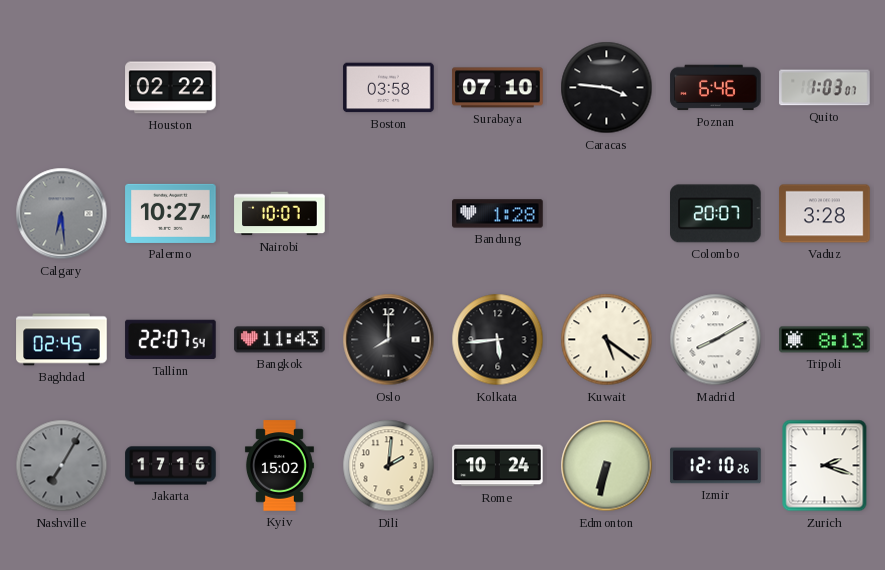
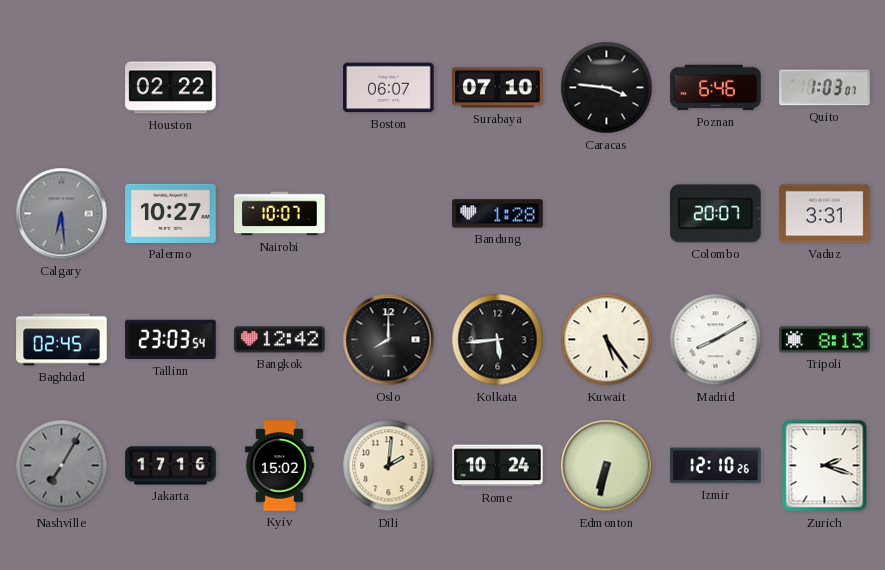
Boston: 03:58 -> 06:07
Vaduz: 3:28 -> 3:31
Tallinn: 22:07 -> 23:03
Bangkok: 11:43 -> 12:42
Kuwait: 5:21 -> 5:24
